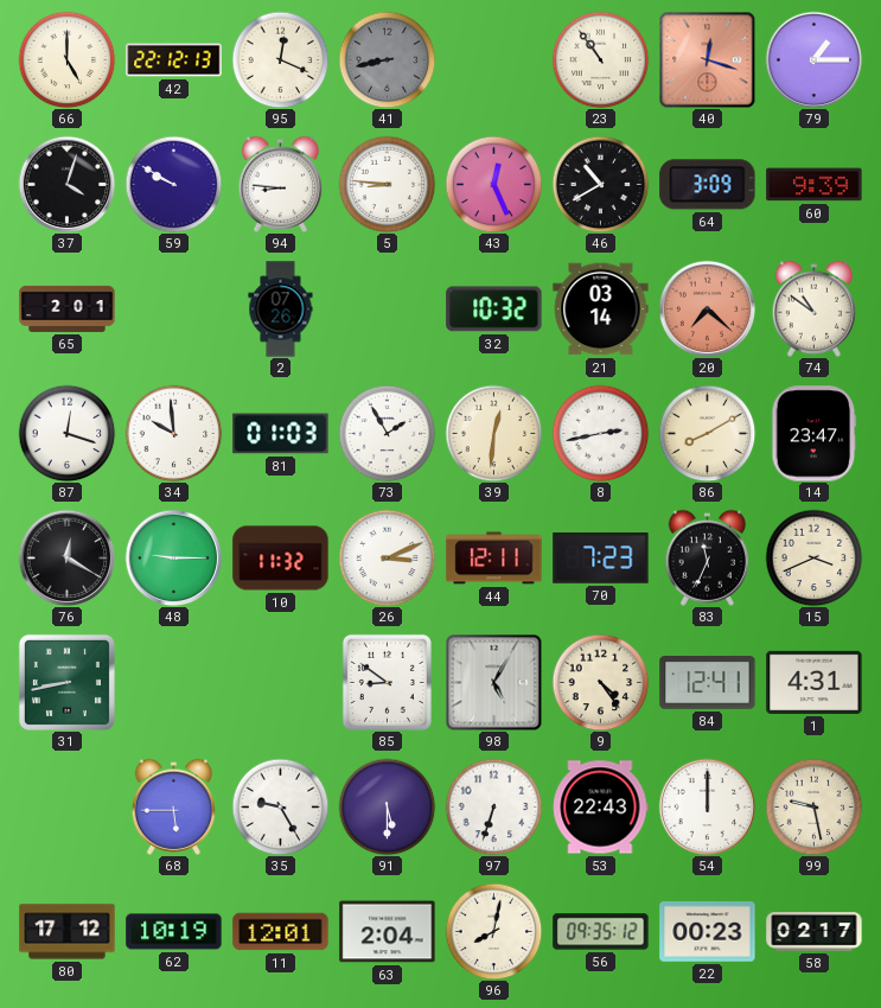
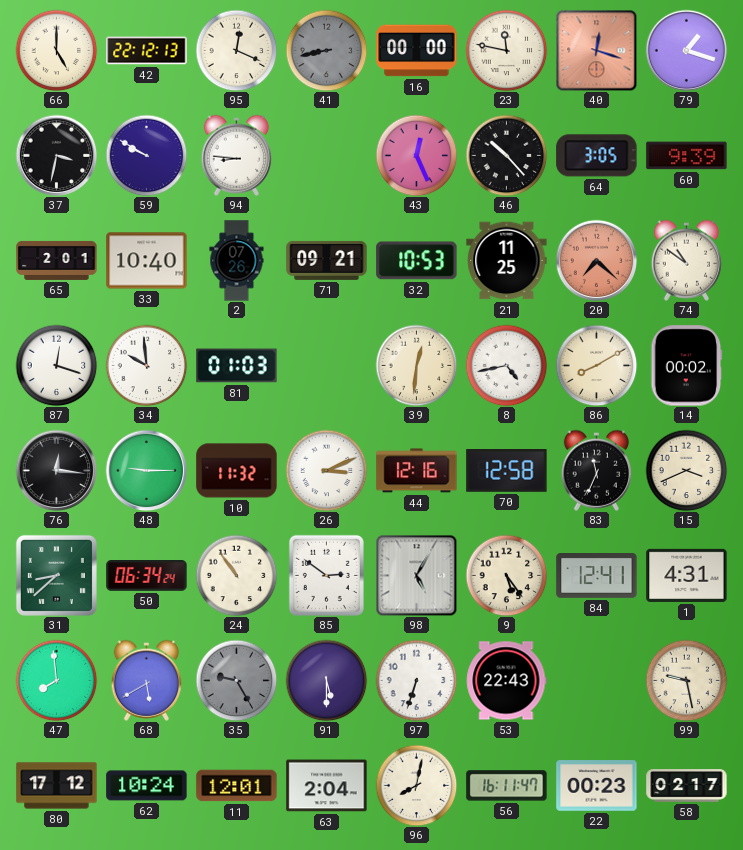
16: none -> 00:00
23: 10:54 -> 11:47
79: 1:15 -> 1:18
37: 4:03 -> 3:32
5: 8:46 -> none
46: 10:40 -> 10:23
64: 3:09 -> 3:05
33: none -> 10:40
71: none -> 09:21
32: 10:32 -> 10:53
21: 03:14 -> 11:25
73: 1:55 -> none
8: 2:43 -> 4:43
14: 23:47 -> 00:02
76: 12:20 -> 12:16
44: 12:11 -> 12:16
70: 7:23 -> 12:58
31: 8:43 -> 8:38
50: none -> 06:34
24: none -> 10:54
85: 8:51 -> 2:51
9: 4:24 -> 5:24
47: none -> 7:59
68: 5:45 -> 5:40
35 dial: white -> grey
54: 12:00 -> none
62: 10:19 -> 10:24
56: 09:35 -> 16:11
